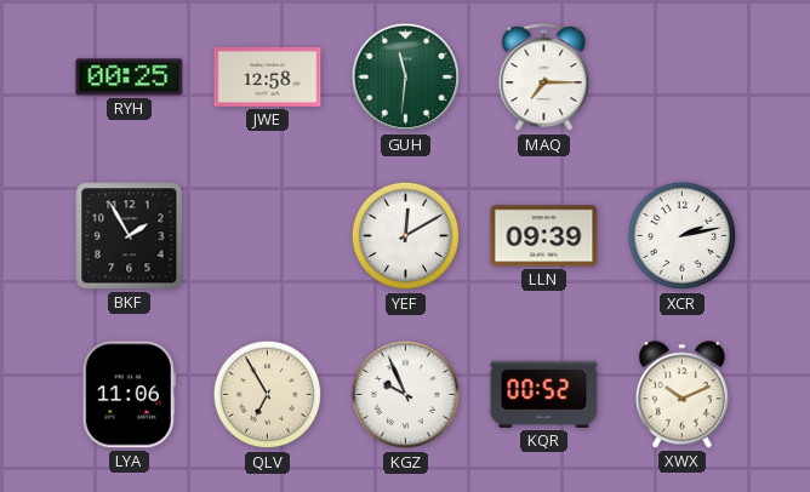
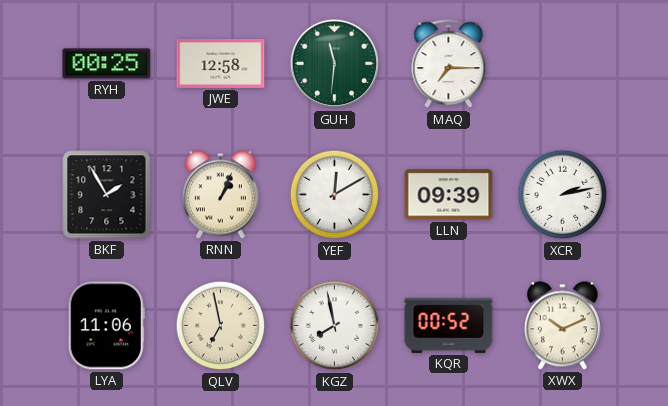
RNN: none -> 1:04
QLV: 6:55 -> 6:58
KGZ: 9:56 -> 7:58
